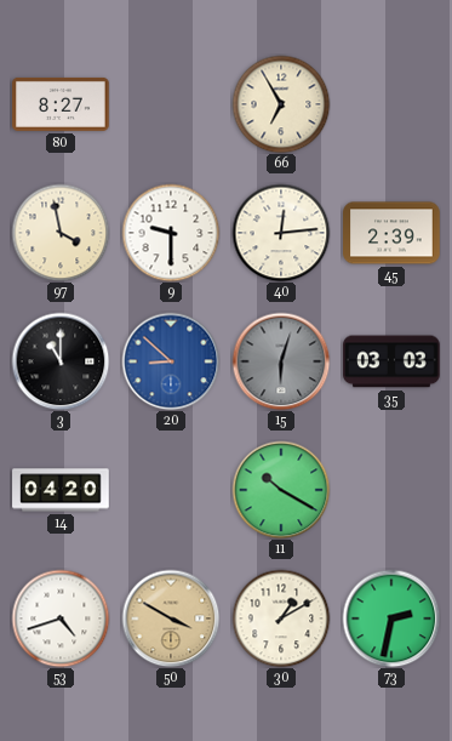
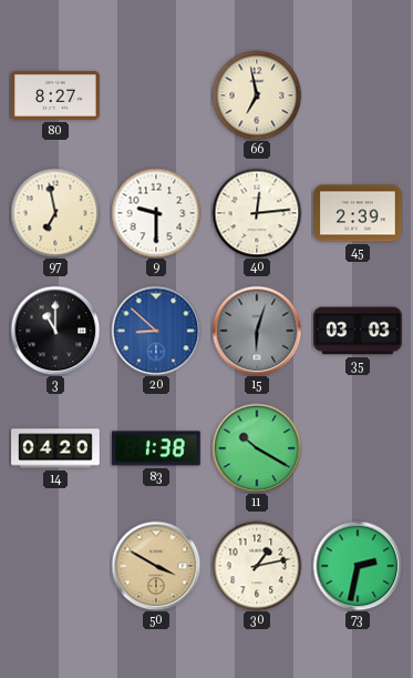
66: 6:55 -> 6:58
97: 3:58 -> 6:58
83: none -> 1:38
53: 4:42 -> none
30: 1:10 -> 1:13
